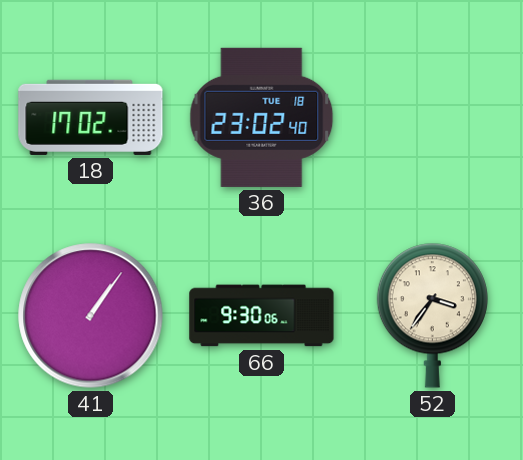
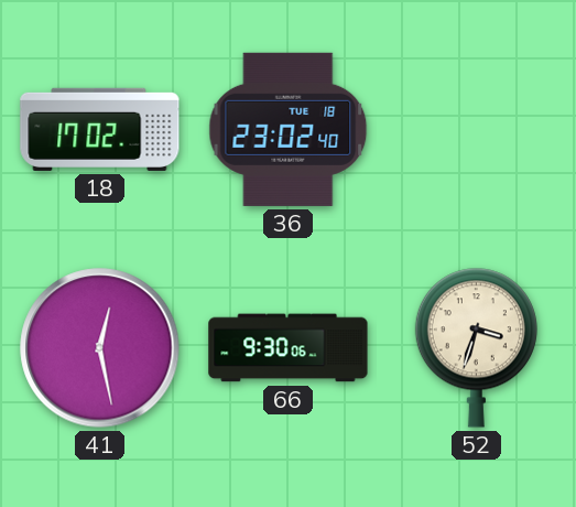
41: 1:06 -> 12:28
52: 3:36 -> 3:33
